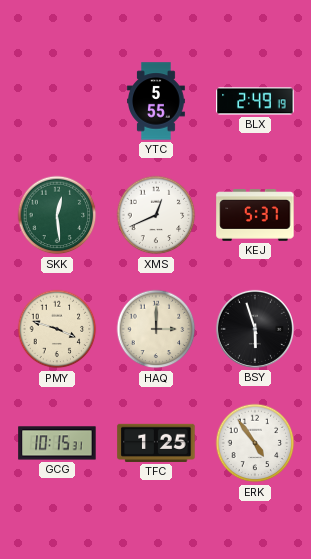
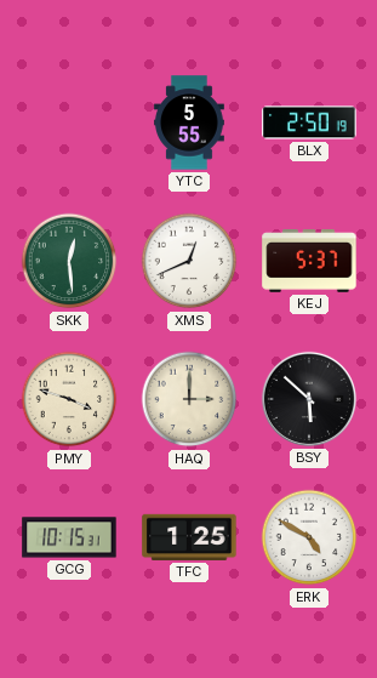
BLX: 2:49 -> 2:50
BSY: 5:57 -> 5:52
ERK: 4:54 -> 4:50
